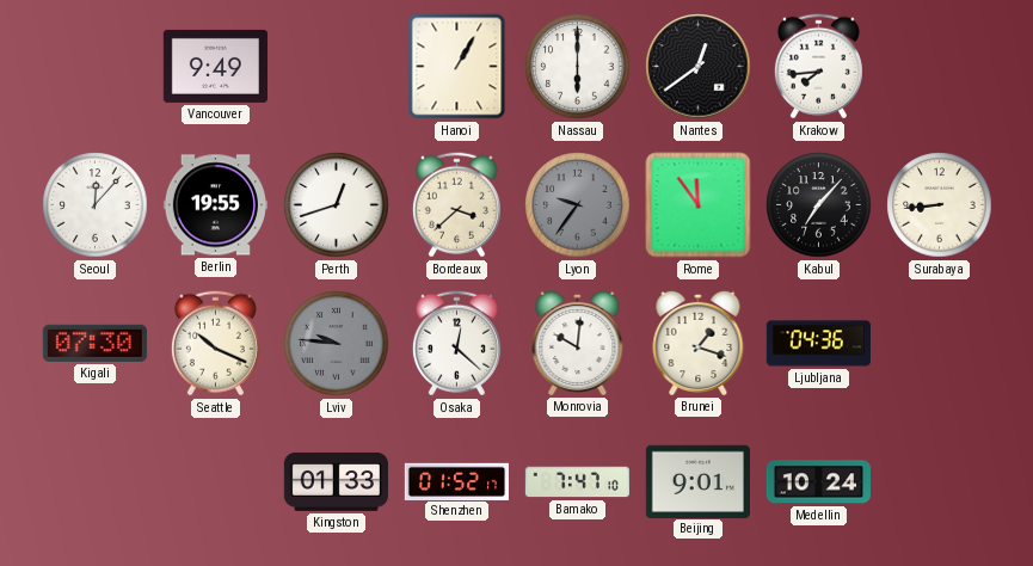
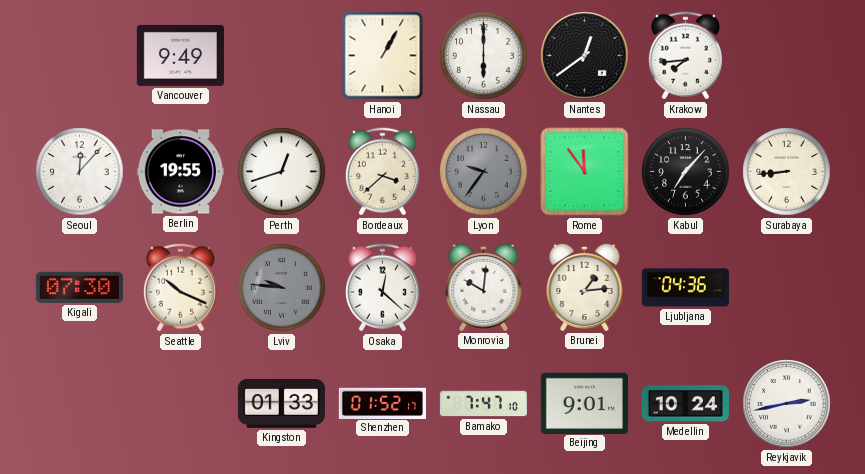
Brunei: 1:18 -> 1:14
Reykjavik: none -> 2:43
